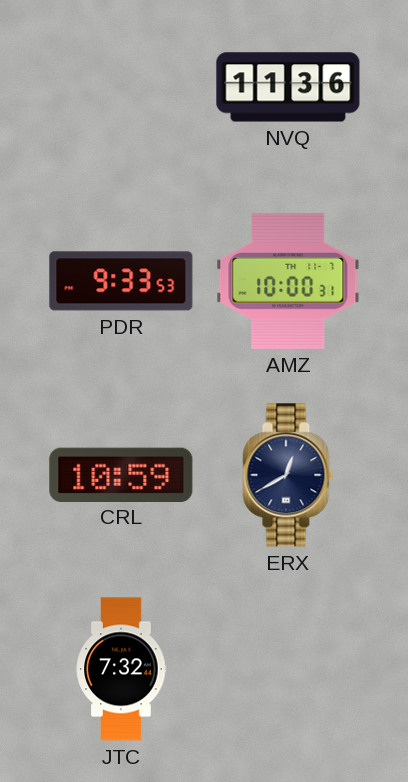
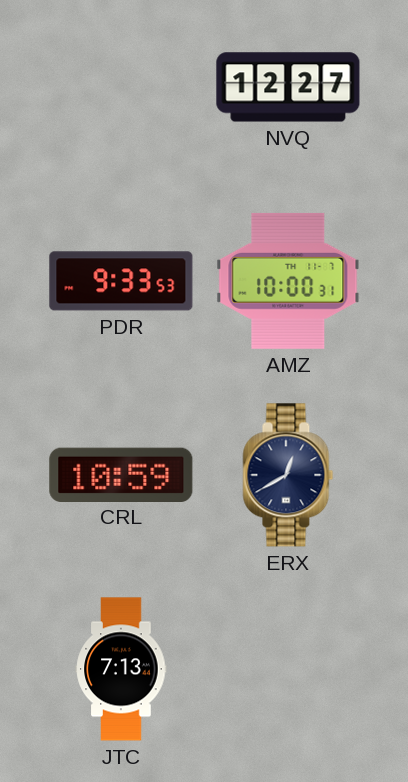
NVQ: 11:36 -> 12:27
JTC: 7:32 -> 7:13
